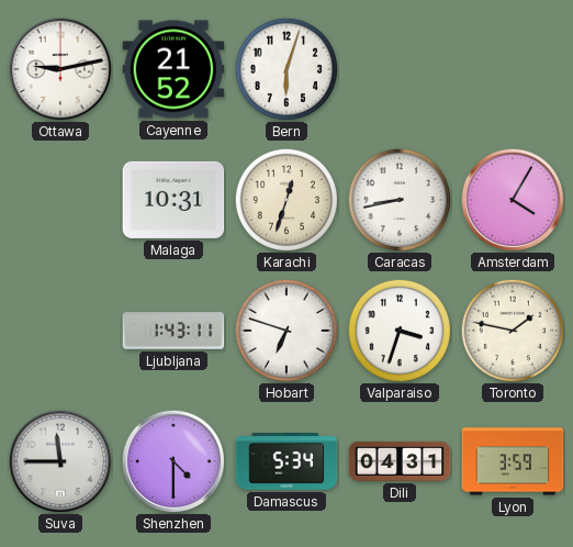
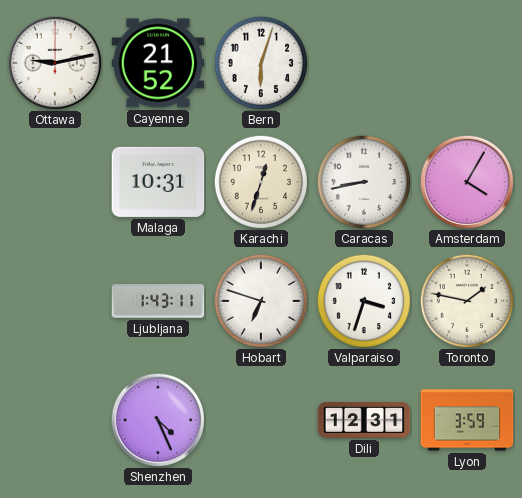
Suva: 11:45 -> none
Shenzhen: 4:30 -> 4:26
Damascus: 5:34 -> none
Dili: 04:31 -> 12:31
